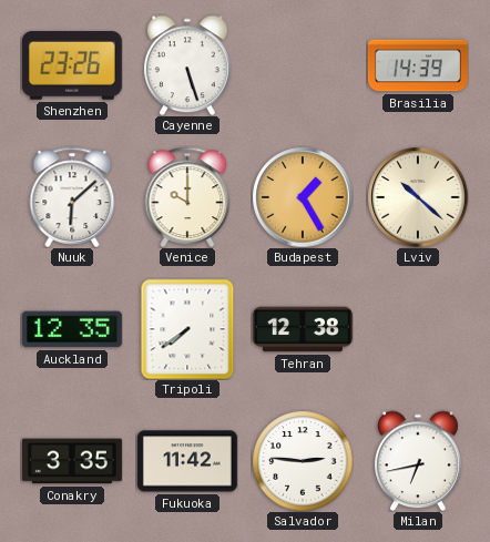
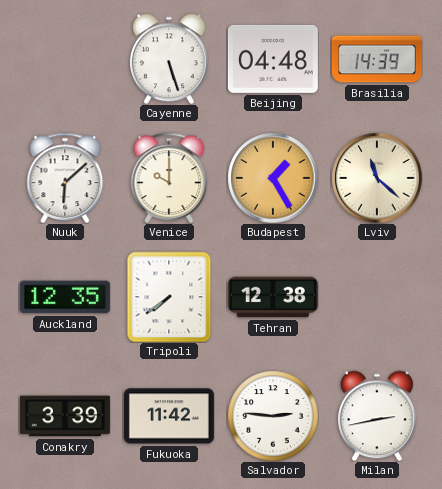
Shenzhen: 23:26 -> none
Beijing: none -> 04:48
Lviv: 10:22 -> 11:22
Conakry: 3:35 -> 3:39
Milan: 6:43 -> 2:43
